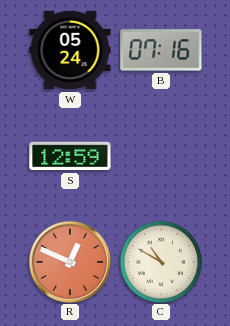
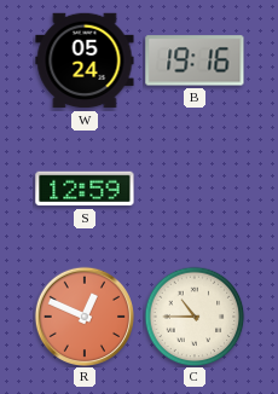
B: 07:16 -> 19:16
C: 10:50 -> 10:45
